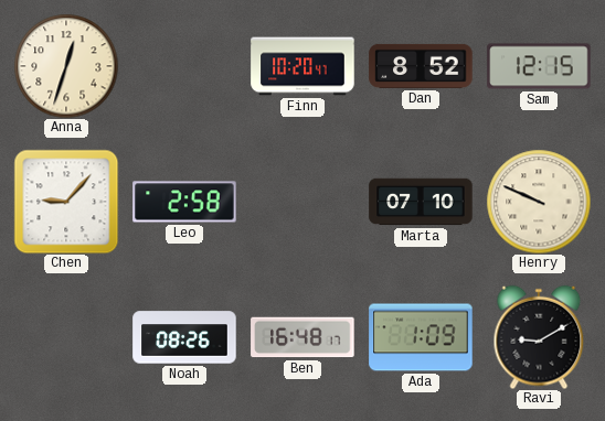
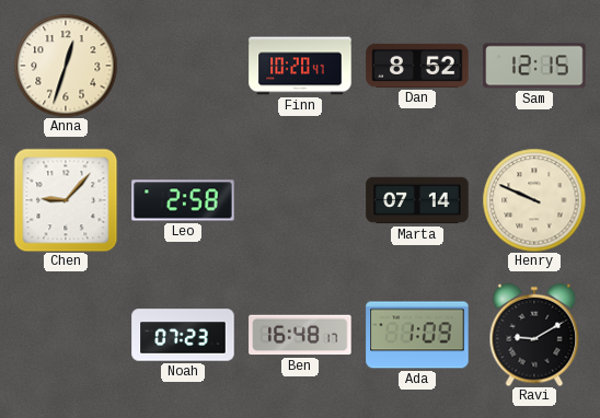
Marta: 07:10 -> 07:14
Noah: 08:26 -> 07:23
